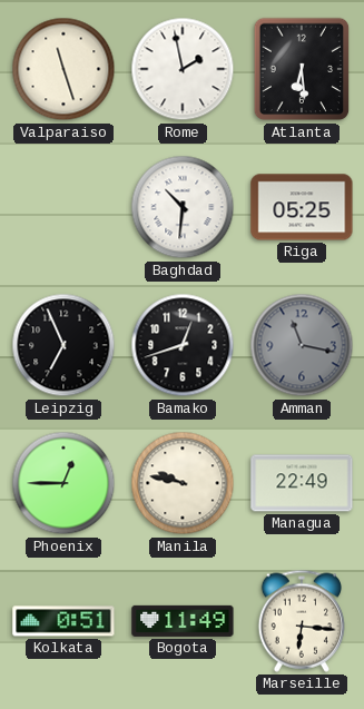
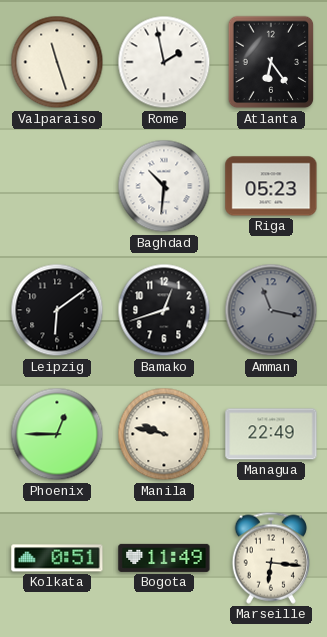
Atlanta: 6:29 -> 6:24
Riga: 05:25 -> 05:23
Leipzig: 6:56 -> 6:09
